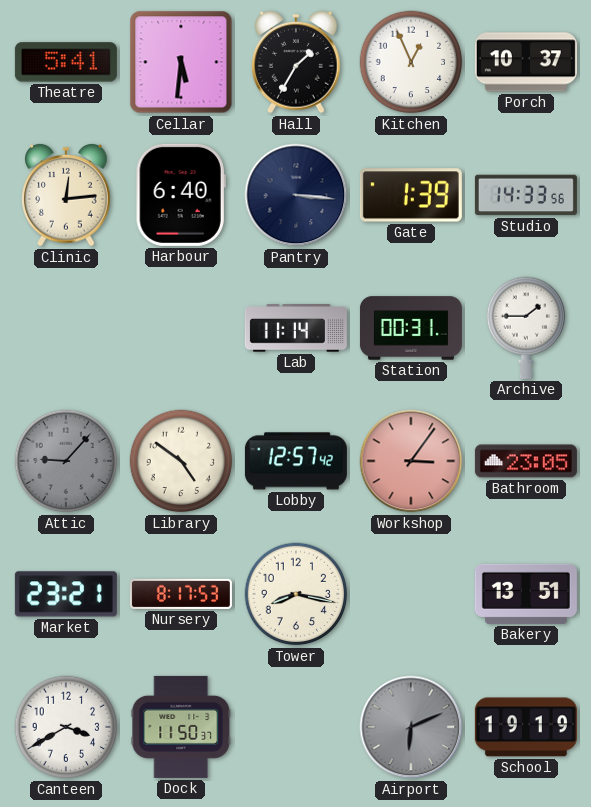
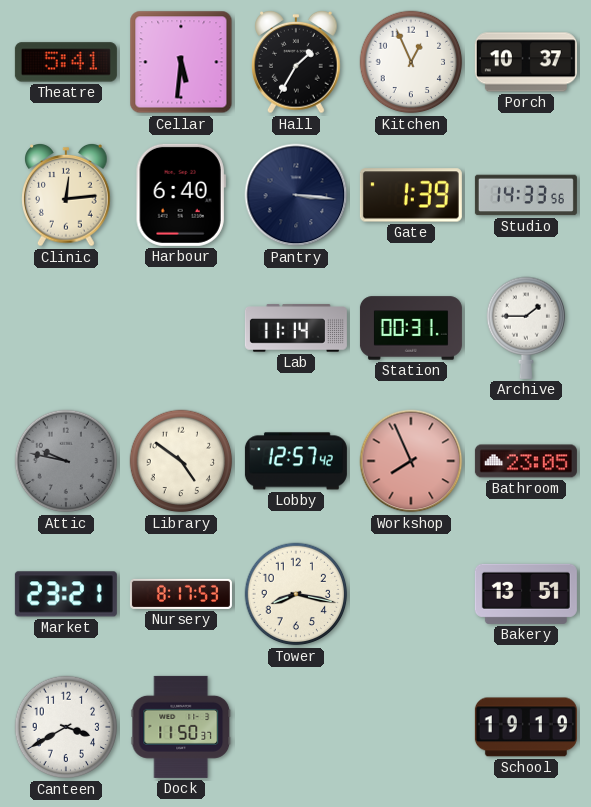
Attic: 9:07 -> 9:47
Workshop: 3:06 -> 7:56
Airport: 6:11 -> none
